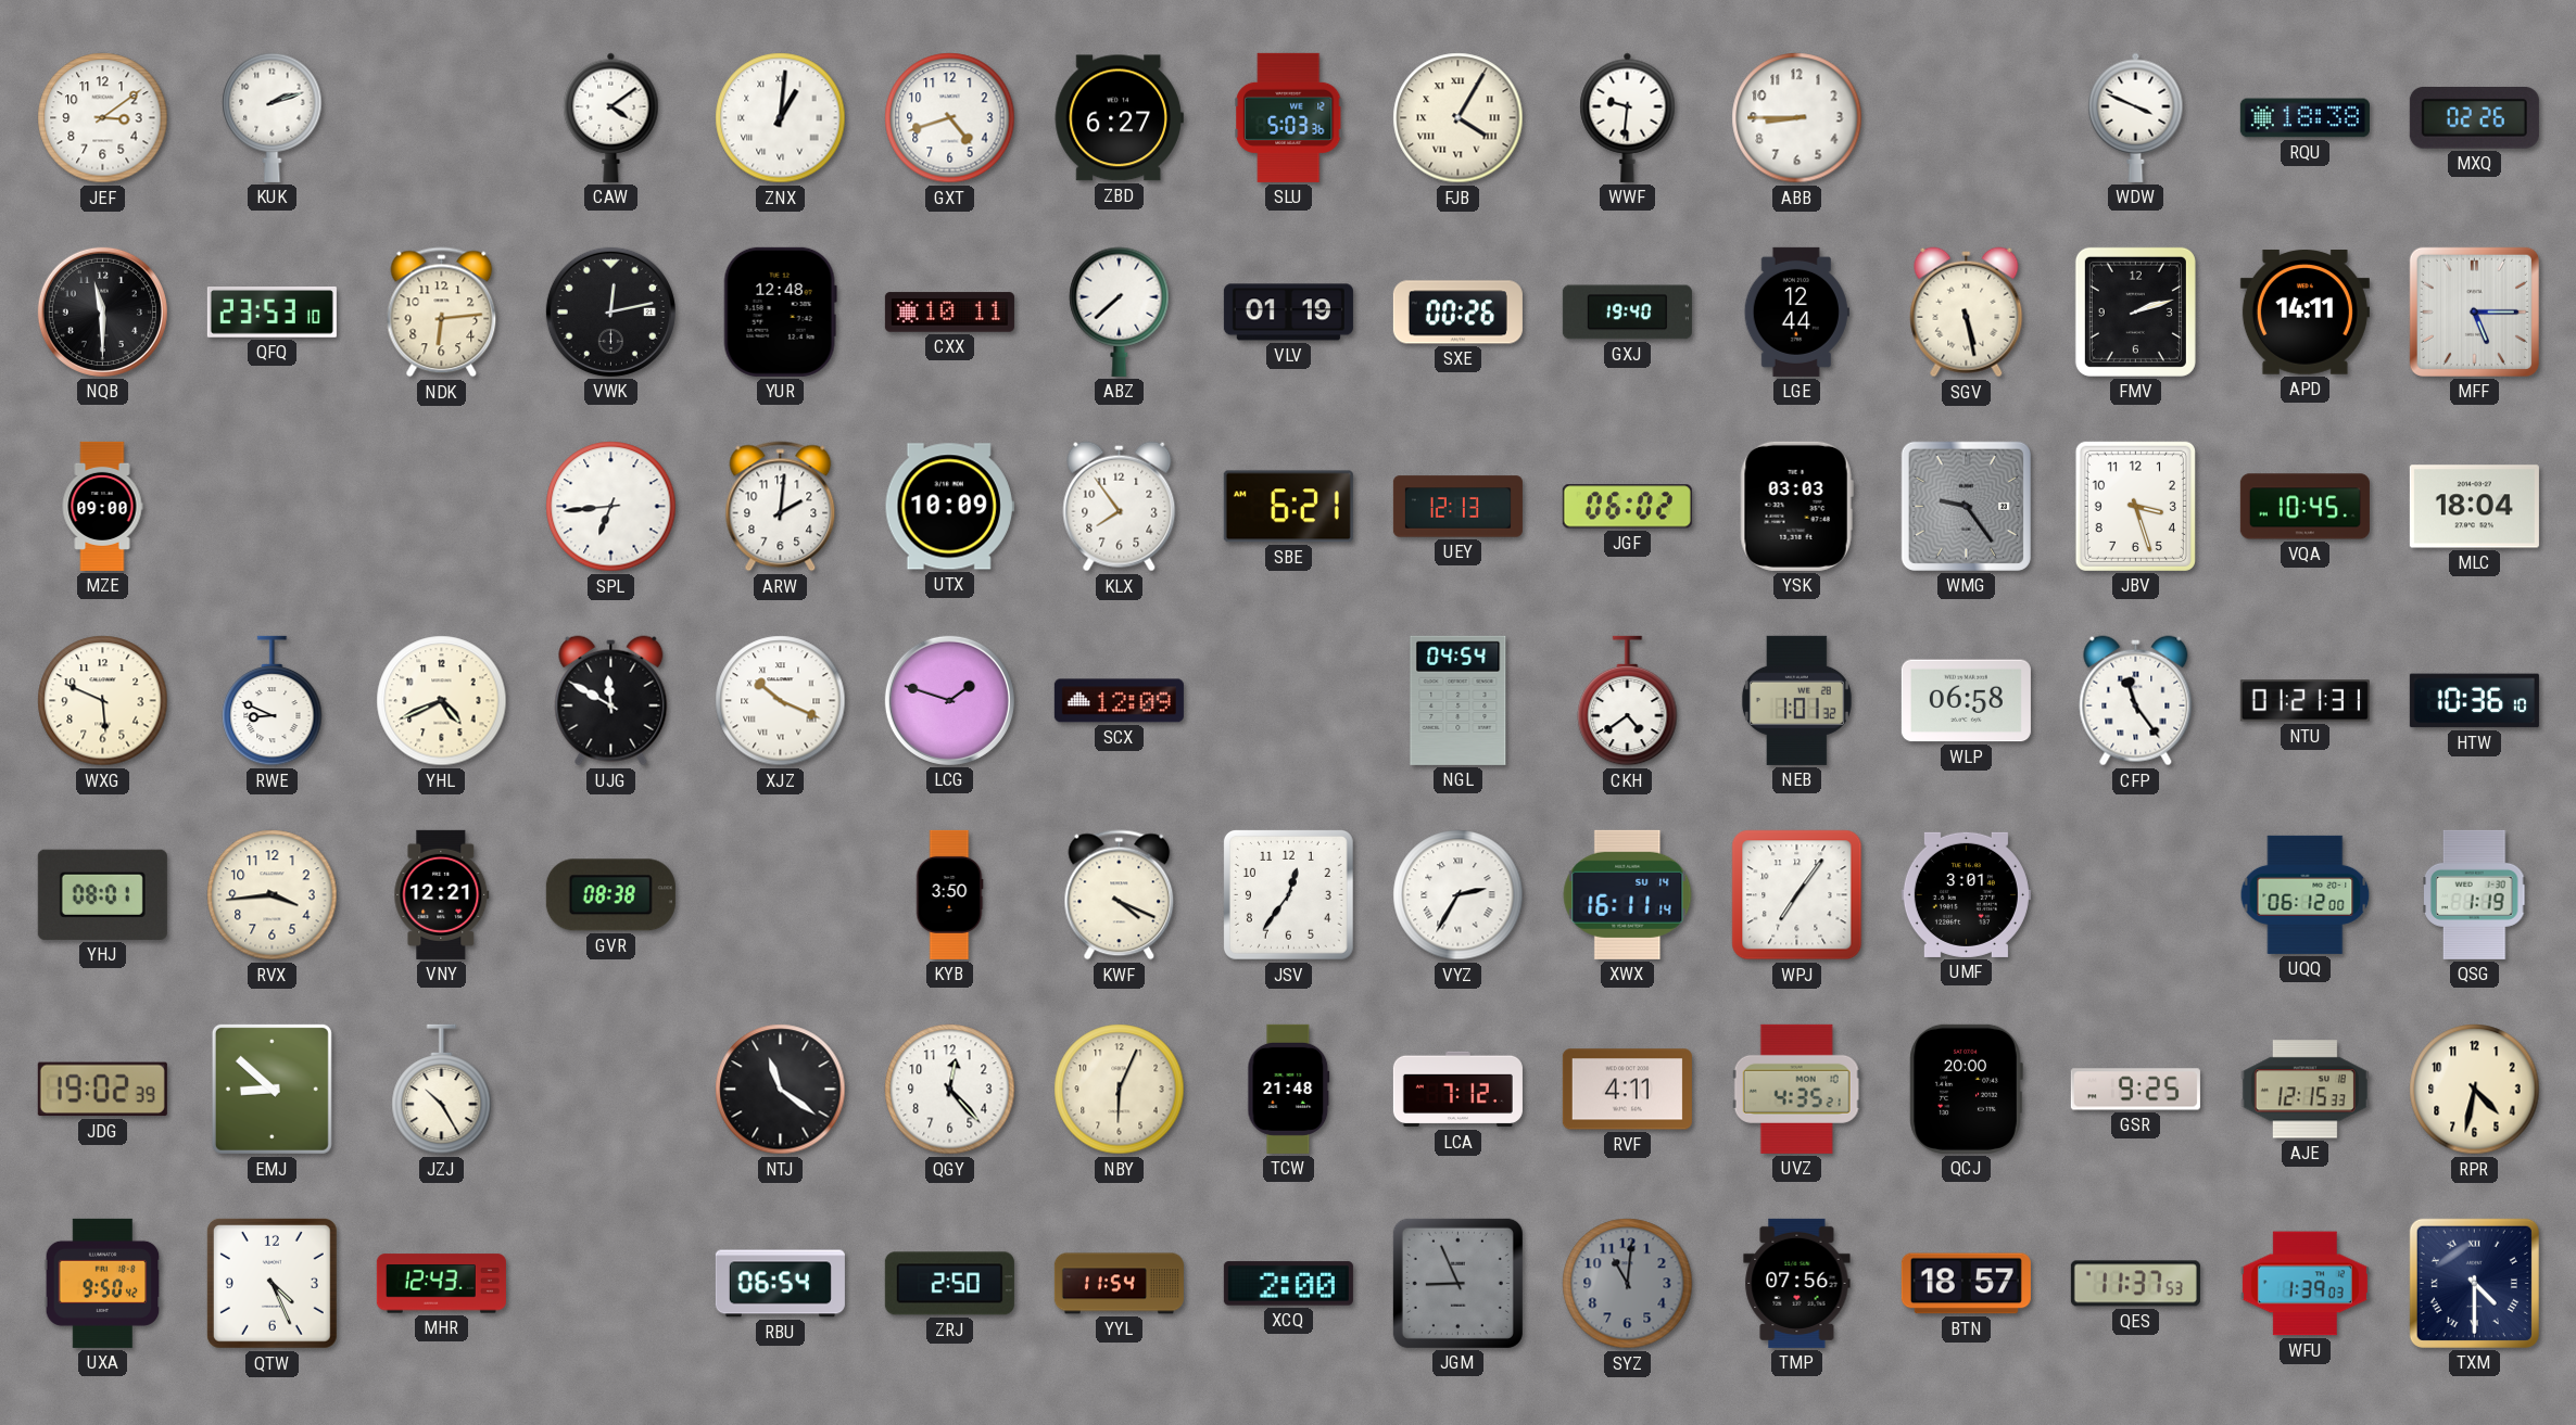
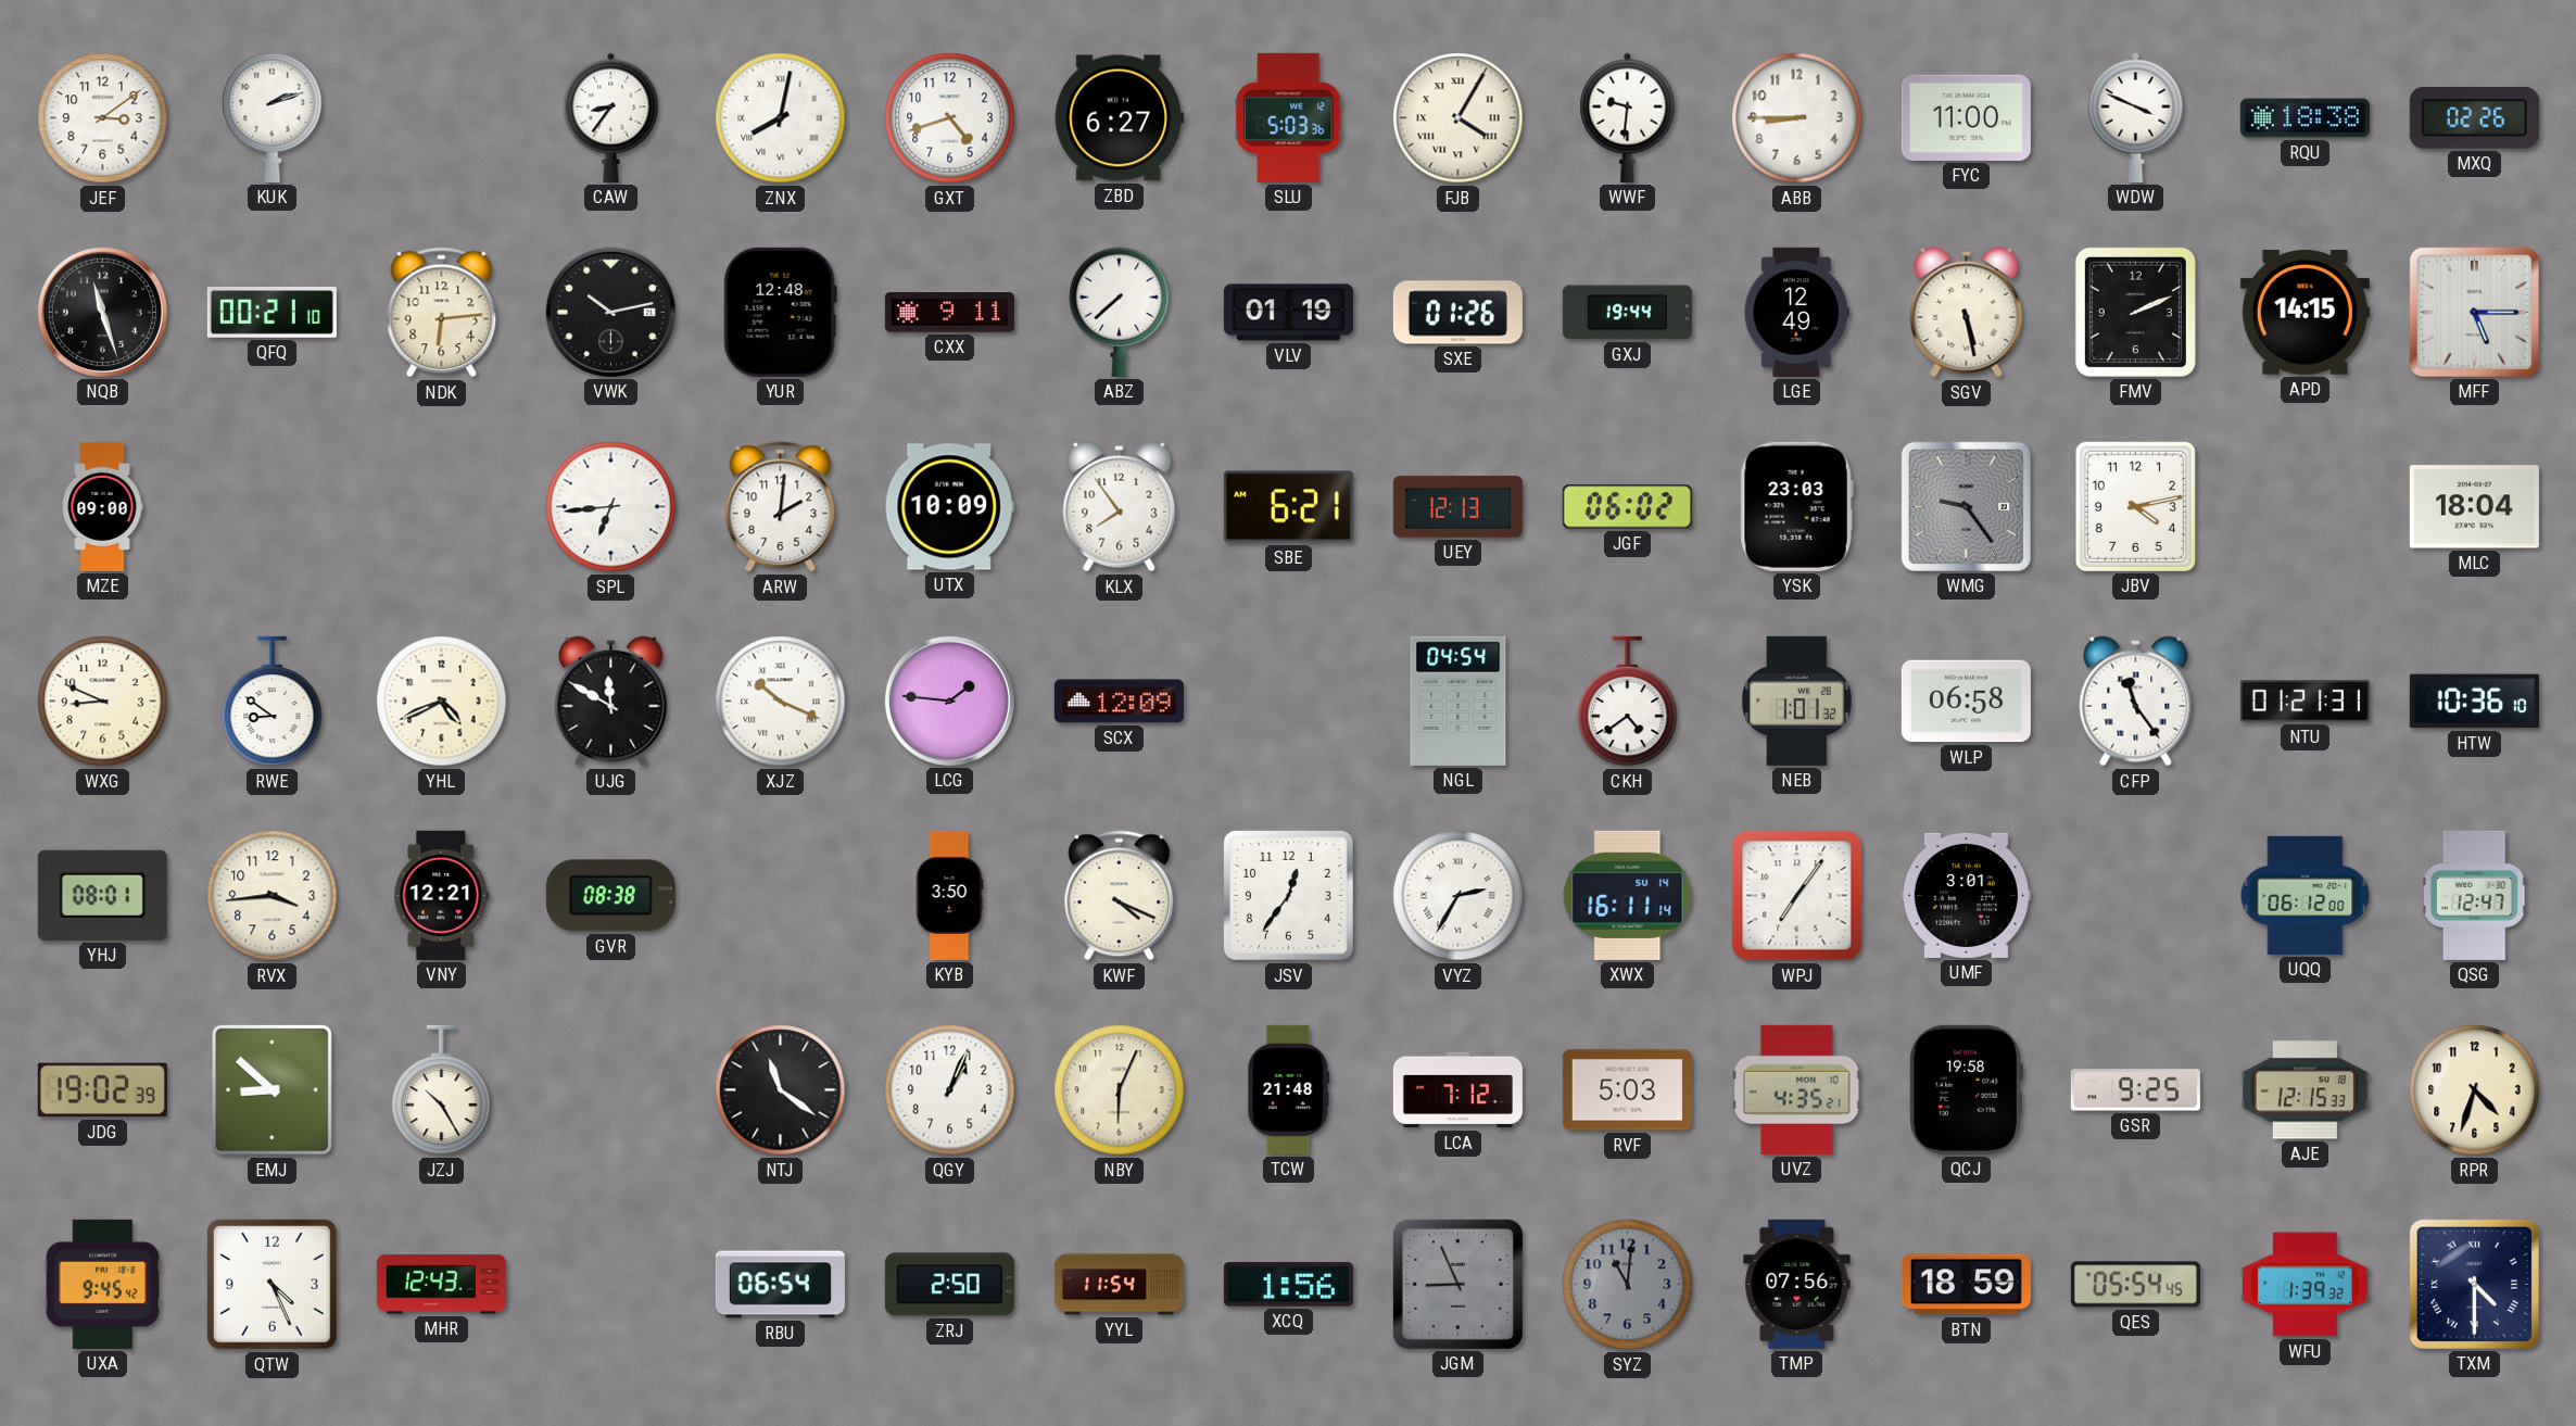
CAW: 4:09 -> 8:36
ZNX: 1:01 -> 8:02
FYC: none -> 11:00
NQB: 11:30 -> 11:27
QFQ: 23:53 -> 00:21
VWK: 12:13 -> 10:13
CXX: 10:11 -> 9:11
SXE: 00:26 -> 01:26
GXJ: 19:40 -> 19:44
LGE: 12:44 -> 12:49
FMV: 2:12 -> 2:11
APD: 14:11 -> 14:15
YSK: 03:03 -> 23:03
JBV: 3:27 -> 4:13
VQA: 10:45 -> none
WXG: 5:49 -> 8:49
RWE: 8:49 -> 8:51
LCG: 1:48 -> 1:46
QSG: 1:19 -> 12:47
QGY: 12:23 -> 1:04
RVF: 4:11 -> 5:03
QCJ: 20:00 -> 19:58
RPR: 4:32 -> 4:33
UXA: 9:50 -> 9:45
XCQ: 2:00 -> 1:56
BTN: 18:57 -> 18:59
QES: 11:37 -> 05:54
WFU: 1:39:03 -> 1:39:32
